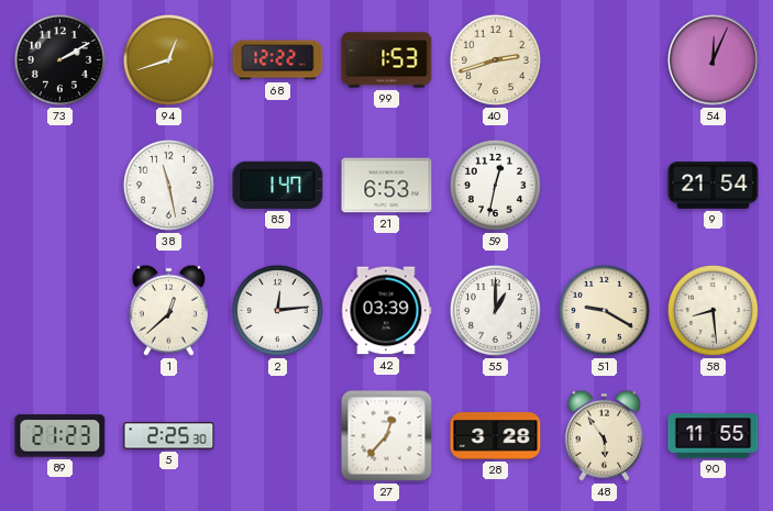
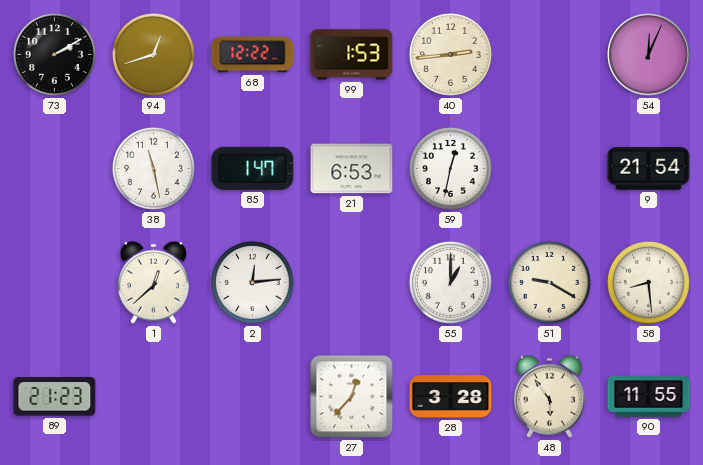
40: 2:42 -> 2:44
42: 03:39 -> none
5: 2:25 -> none
